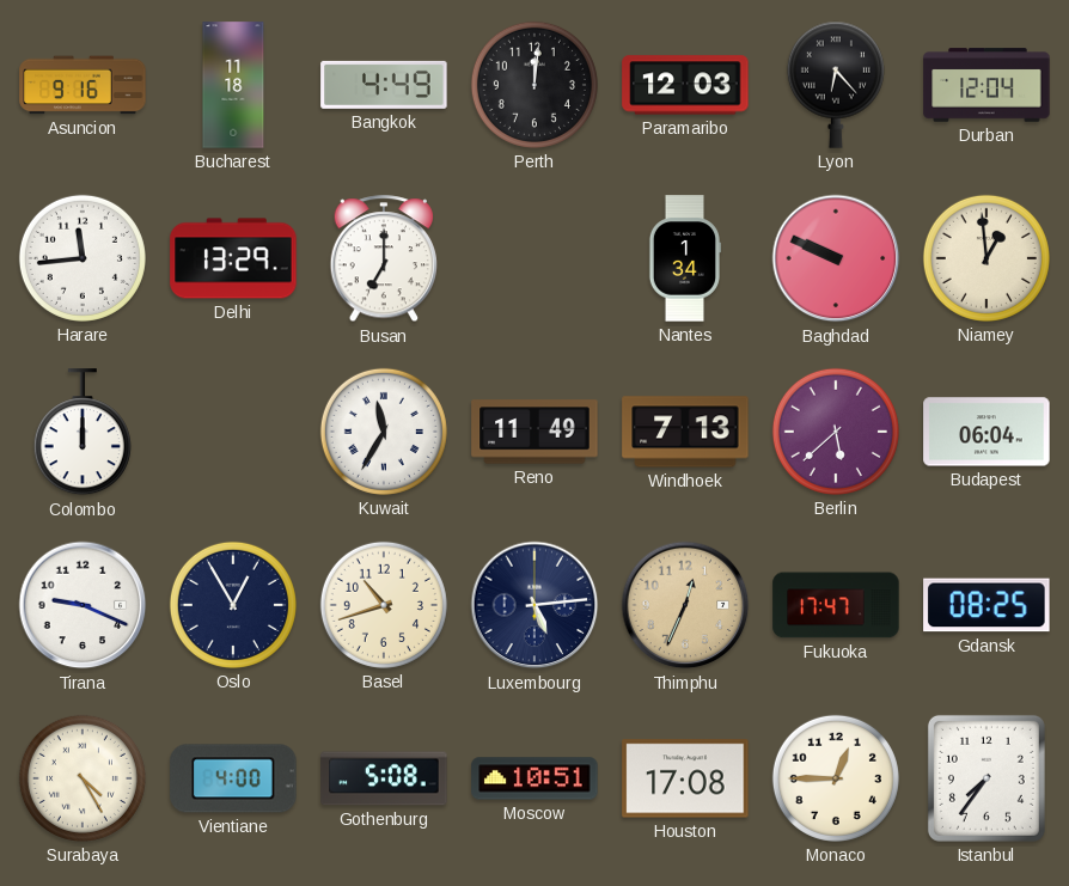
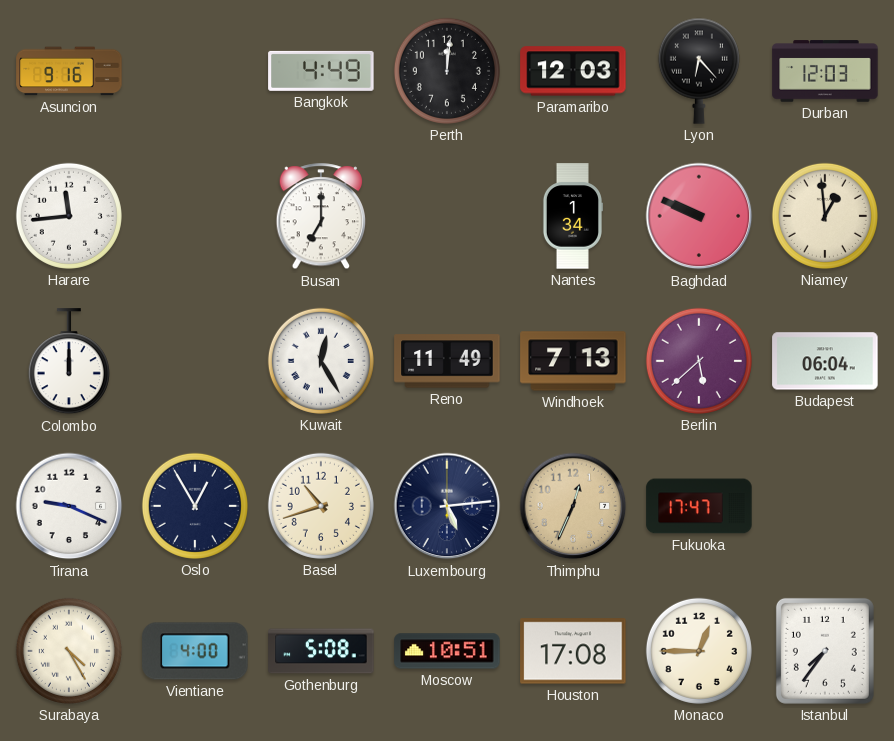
Bucharest: 11:18 -> none
Durban: 12:04 -> 12:03
Delhi: 13:29 -> none
Kuwait: 11:35 -> 12:25
Gdansk: 08:25 -> none
